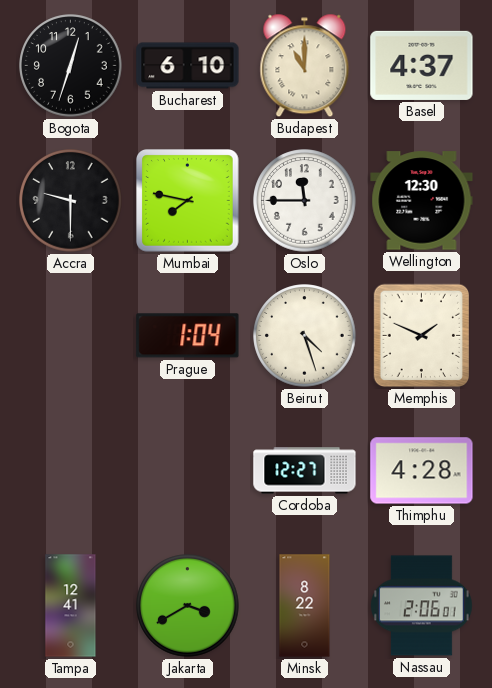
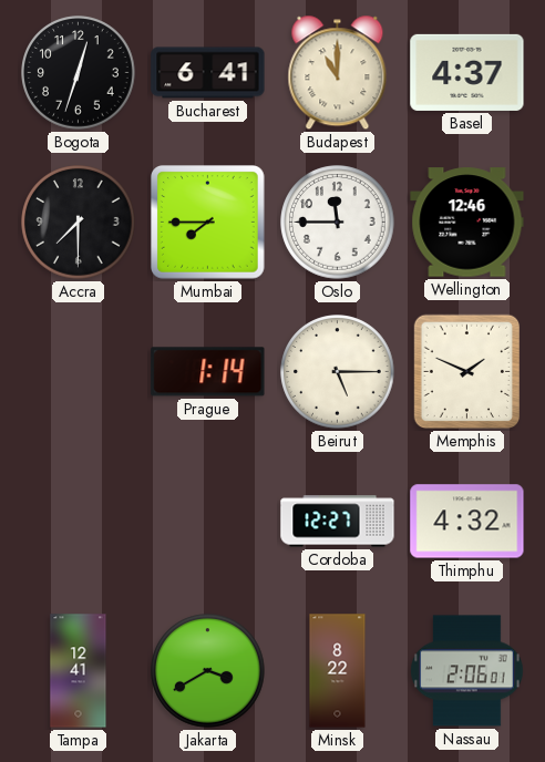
Bucharest: 6:10 -> 6:41
Accra: 9:30 -> 7:30
Mumbai: 7:47 -> 7:45
Wellington: 12:30 -> 12:46
Prague: 1:04 -> 1:14
Beirut: 4:27 -> 5:15
Thimphu: 4:28 -> 4:32
